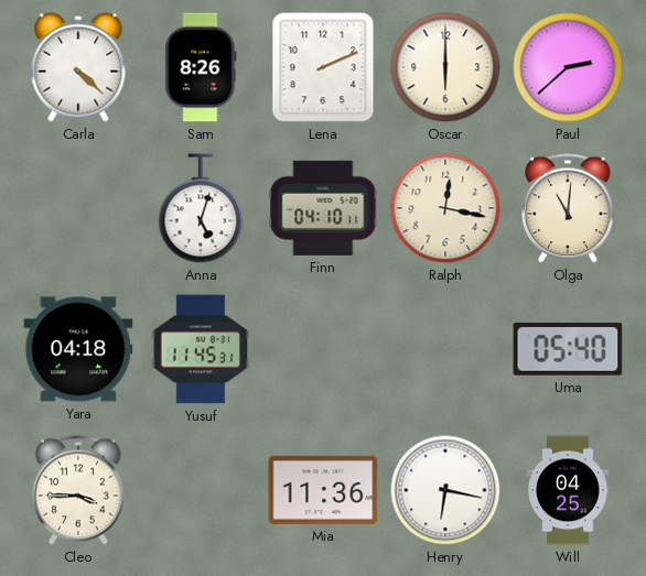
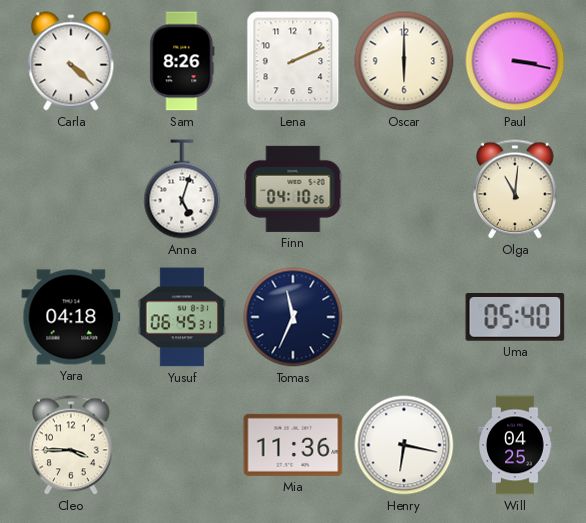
Paul: 2:38 -> 3:17
Finn: 04:10:11 -> 04:10:26
Ralph: 12:17 -> none
Yusuf: 11:45 -> 06:45
Tomas: none -> 11:34
